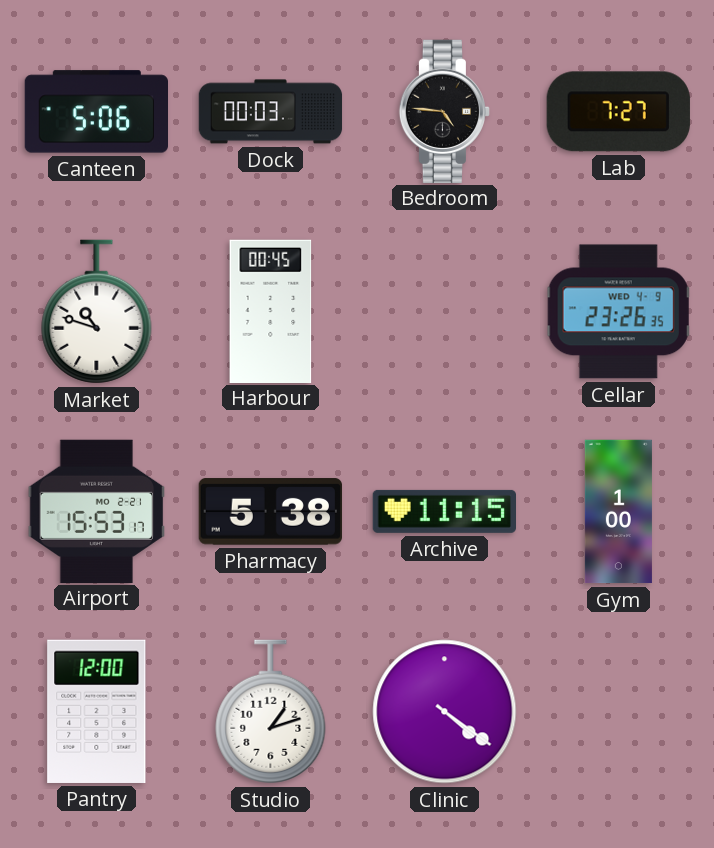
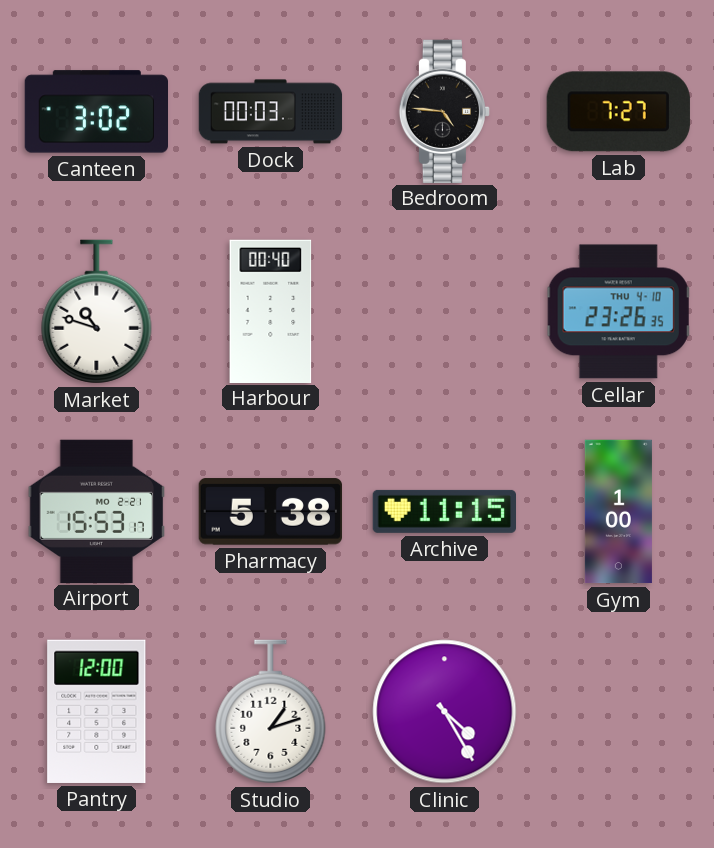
Canteen: 5:06 -> 3:02
Harbour: 00:45 -> 00:40
Cellar date: WED 4-9 -> THU 4-10
Clinic: 4:21 -> 4:25
